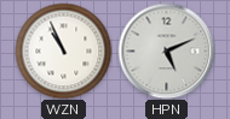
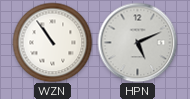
WZN: 10:56 -> 10:54
